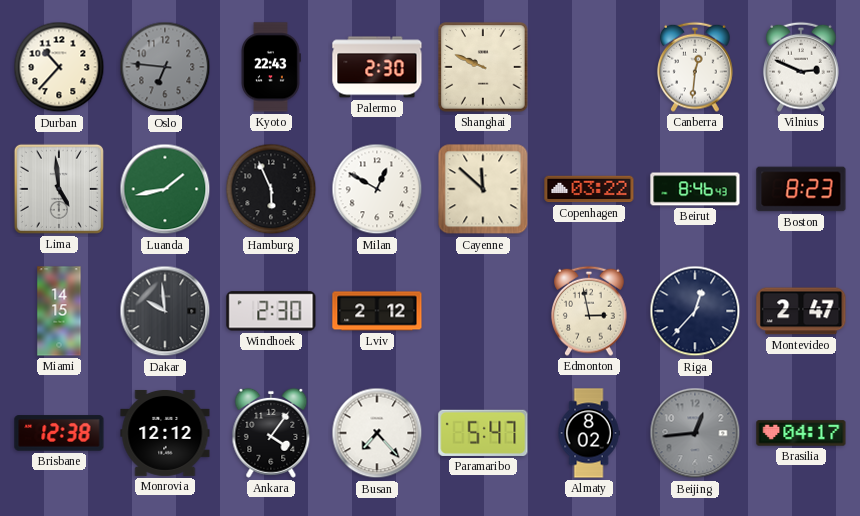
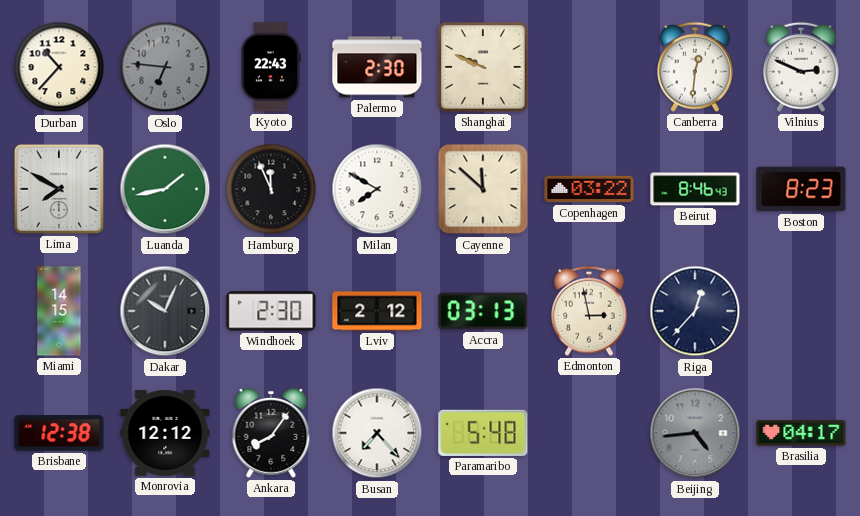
Lima: 4:59 -> 7:50
Hamburg: 5:56 -> 11:56
Milan: 12:50 -> 7:50
Dakar: 9:59 -> 10:04
Accra: none -> 03:13
Montevideo: 2:47 -> none
Ankara: 4:06 -> 8:06
Paramaribo: 5:47 -> 5:48
Almaty: 8:02 -> none
Beijing: 12:44 -> 4:44
